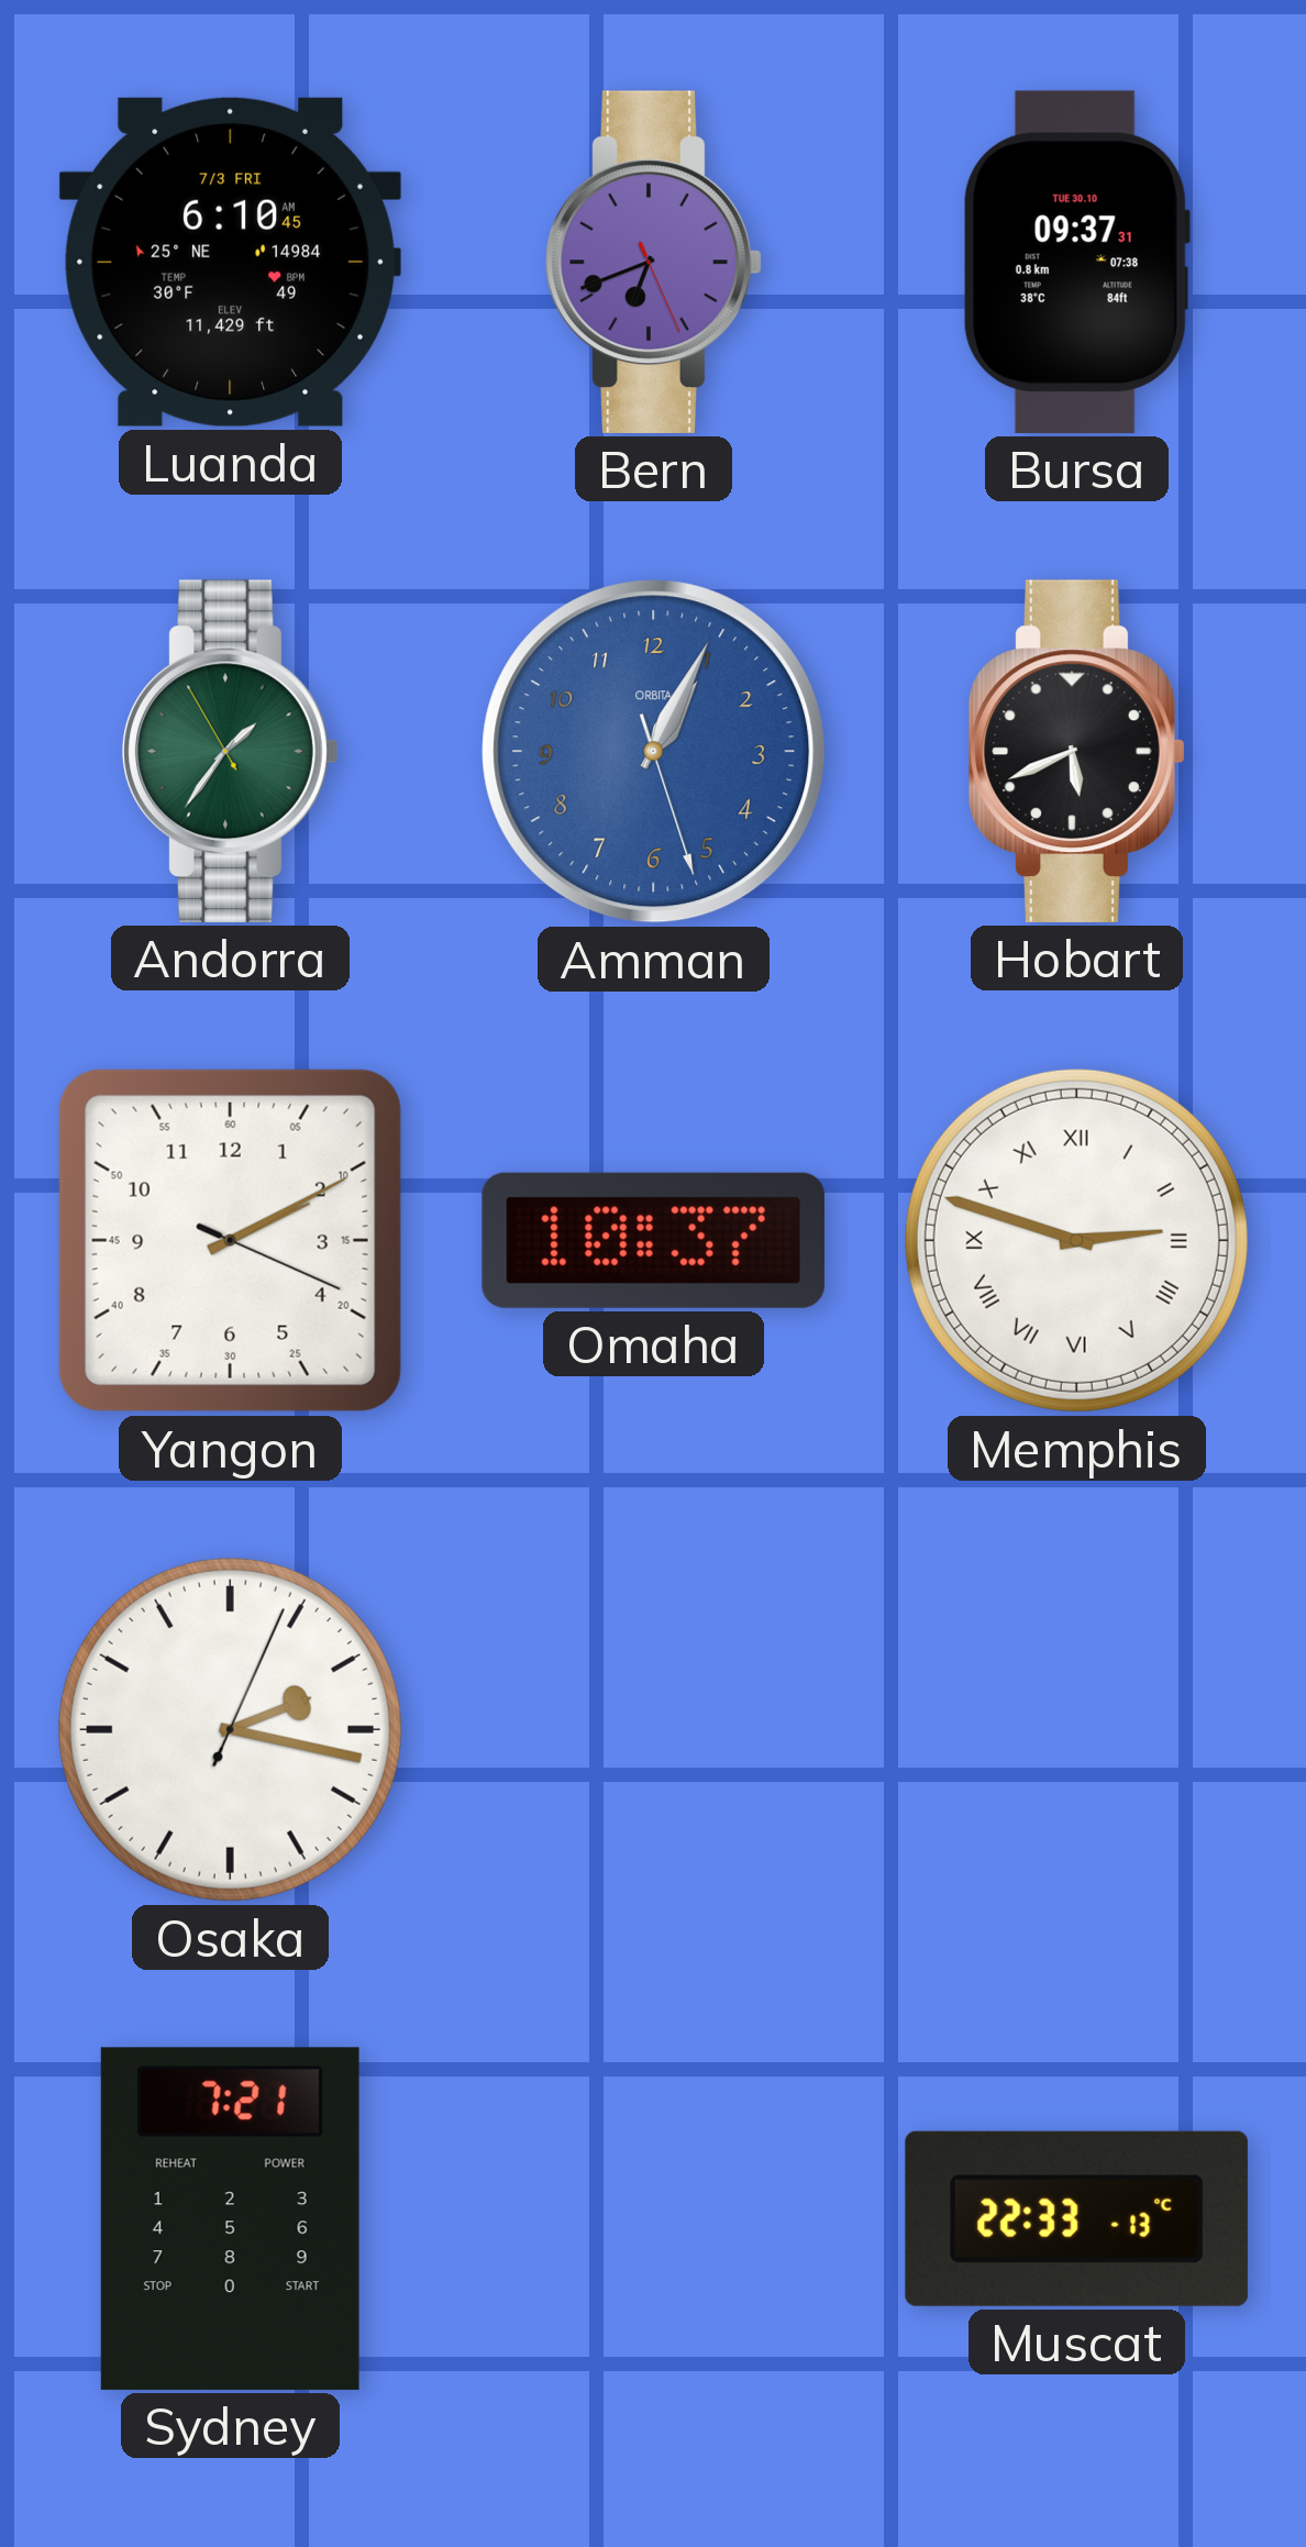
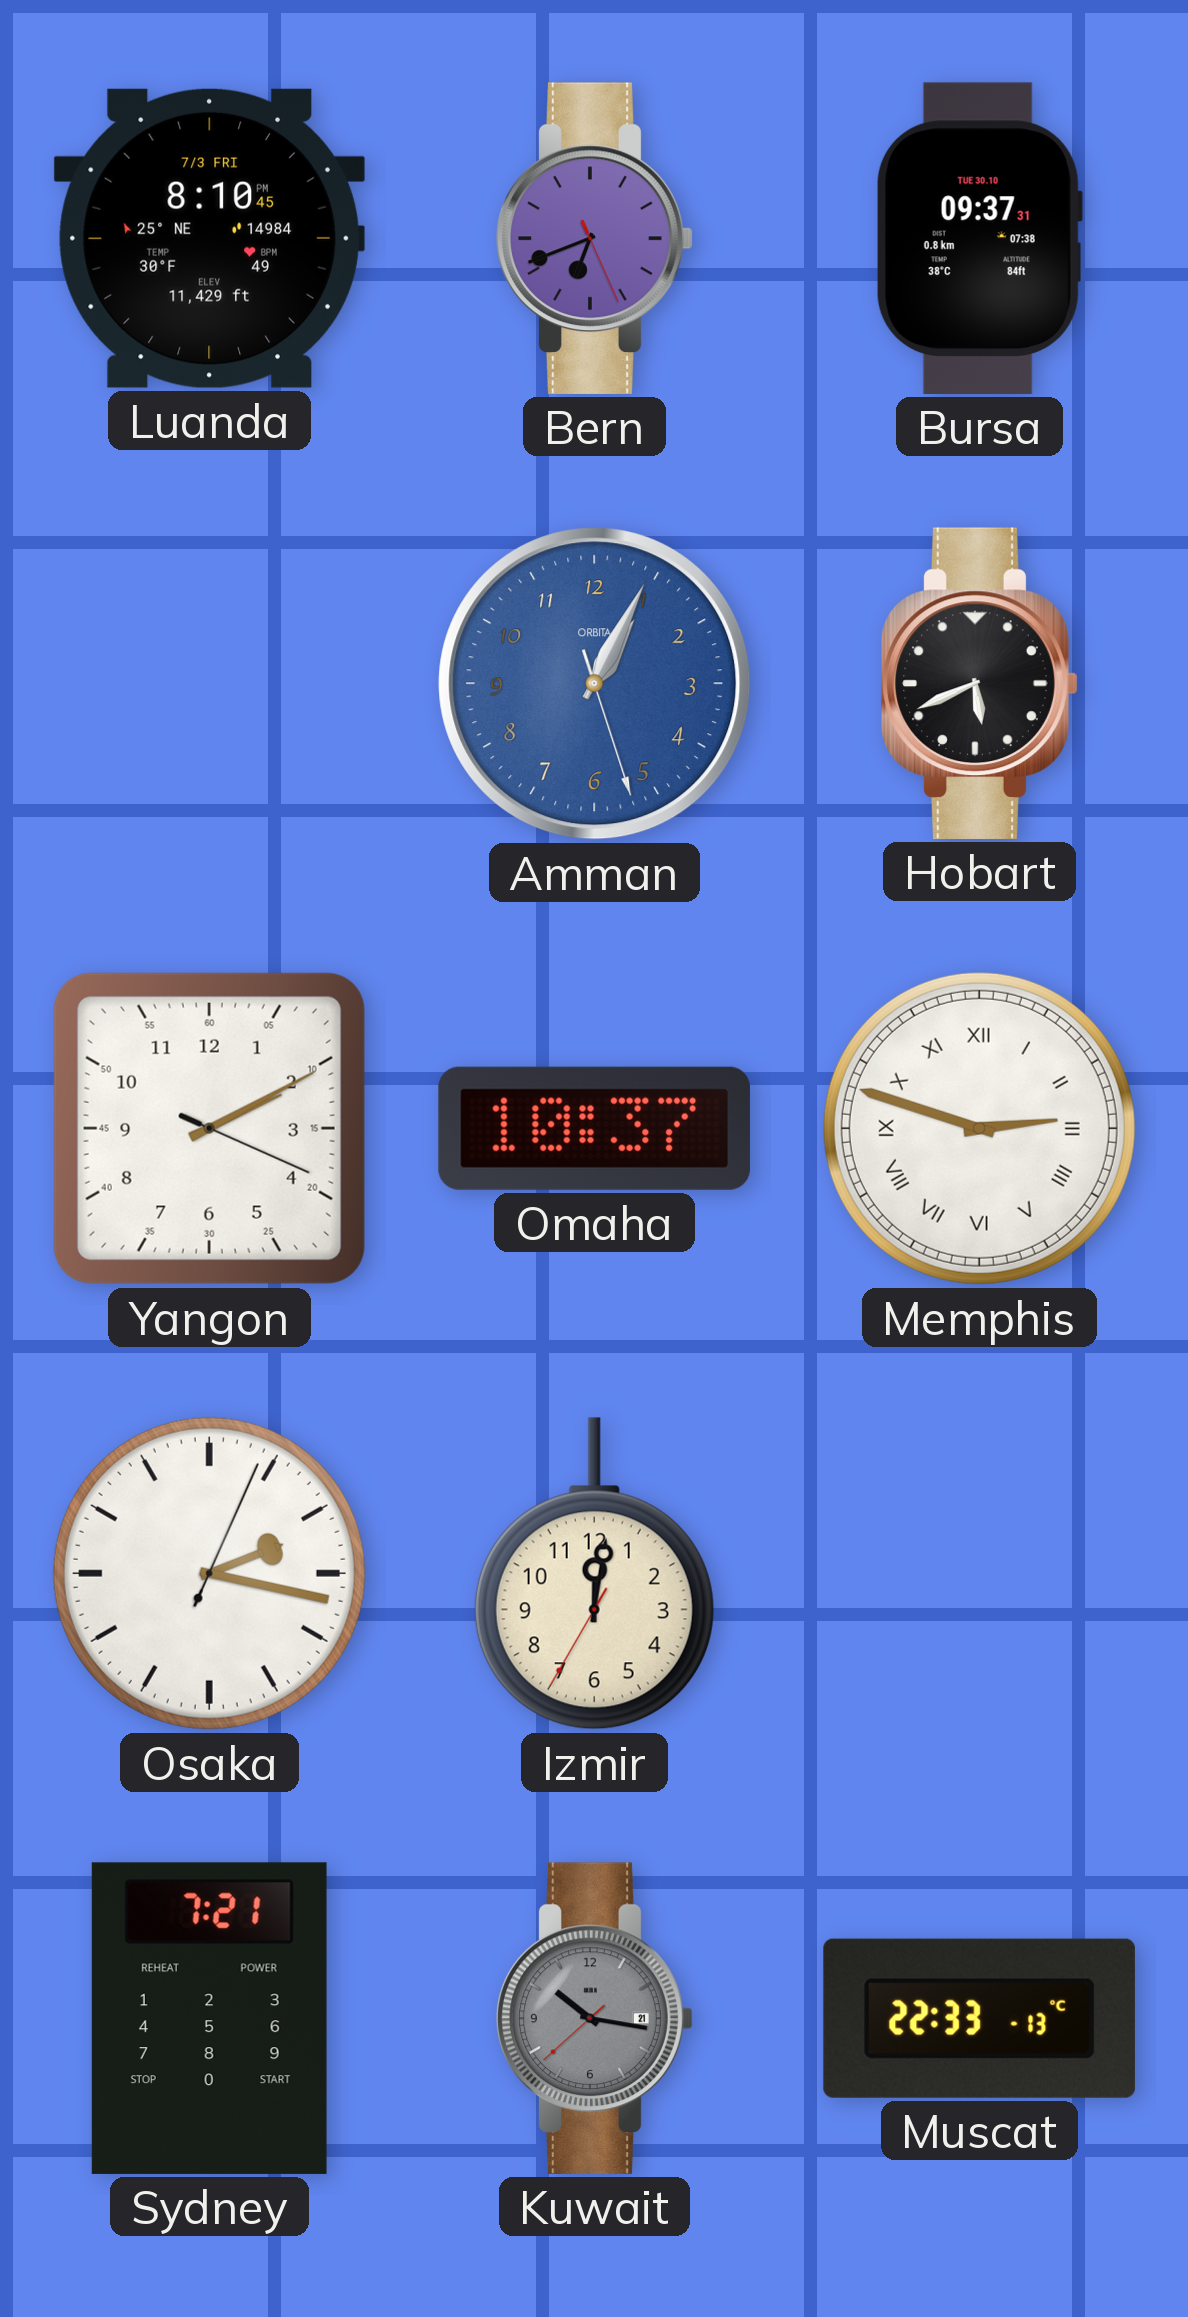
Luanda: 6:10 -> 8:10
Andorra: 1:35 -> none
Izmir: none -> 12:01
Kuwait: none -> 10:16
